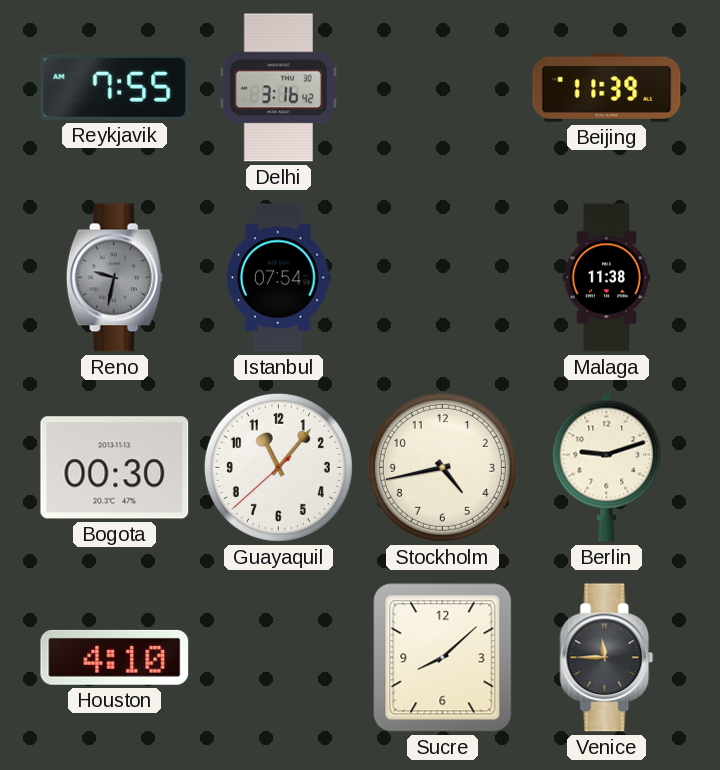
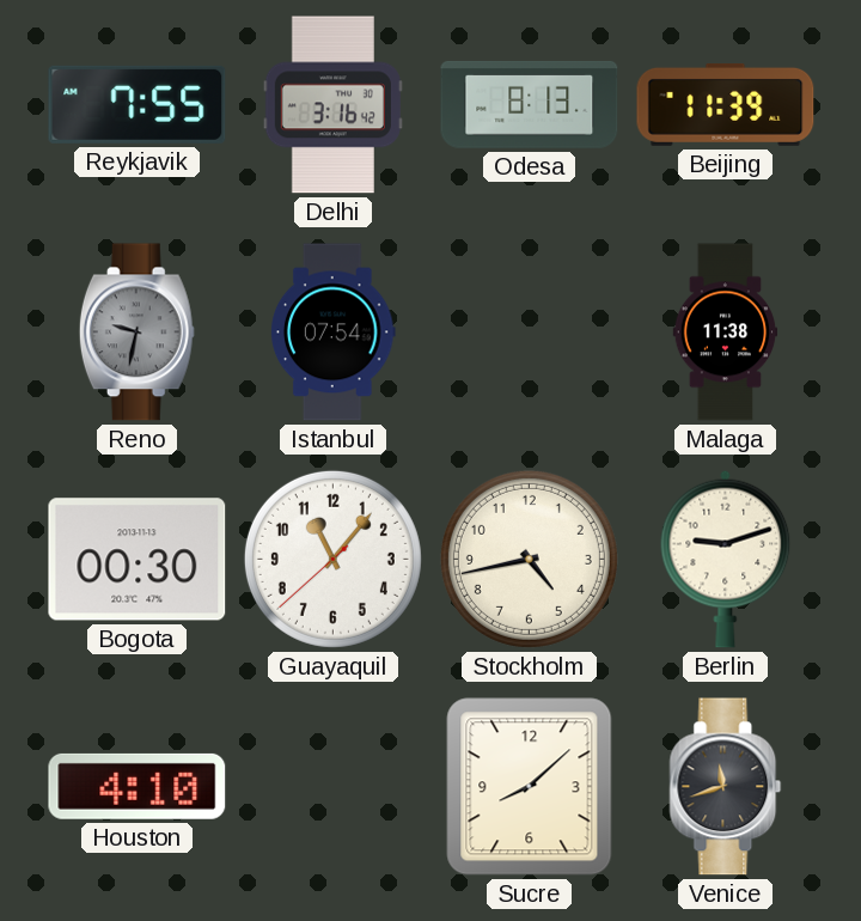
Odesa: none -> 8:13
Venice: 11:45 -> 11:42
